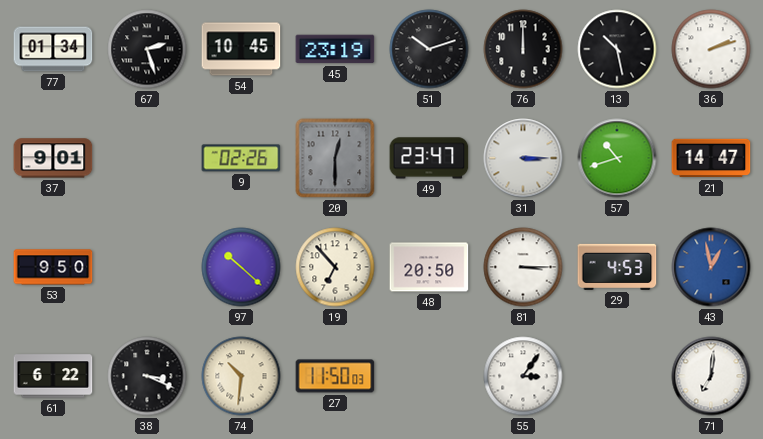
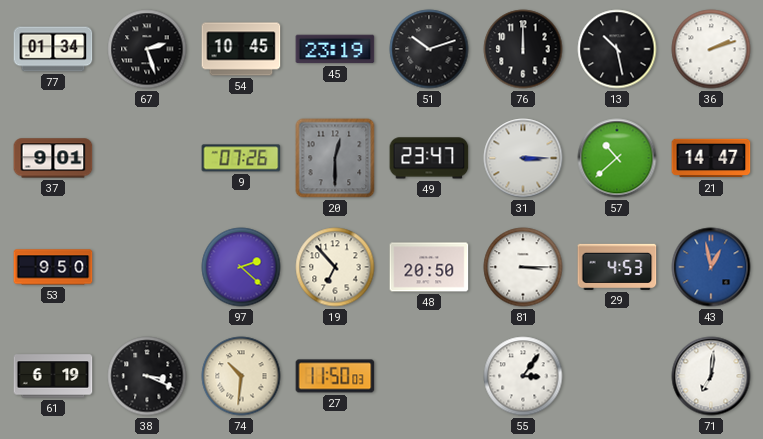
9: 02:26 -> 07:26
57: 10:42 -> 10:38
97: 10:22 -> 2:22
61: 6:22 -> 6:19
